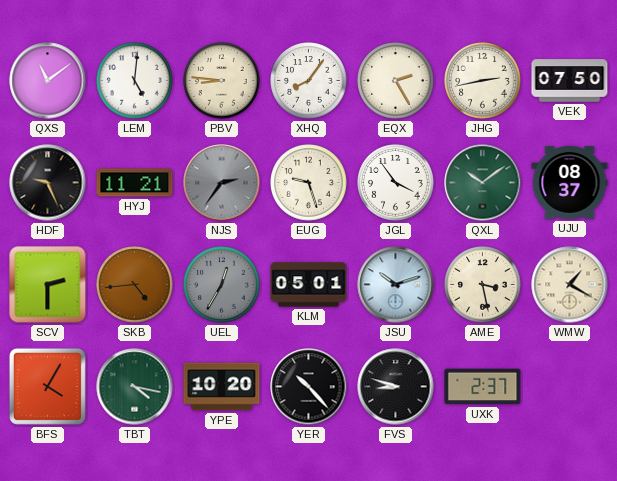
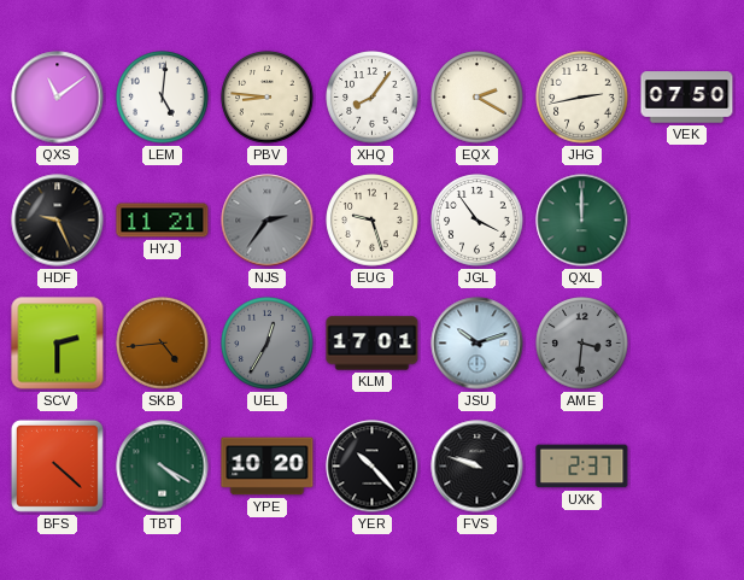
EQX: 2:25 -> 2:20
QXL: 10:09 -> 12:00
UJU: 08:37 -> none
KLM: 05:01 -> 17:01
AME: 3:28 -> 3:31
AME dial: cream -> grey
WMW: 1:20 -> none
BFS: 4:05 -> 4:22
TBT: 4:17 -> 4:20
FVS: 8:48 -> 9:48
